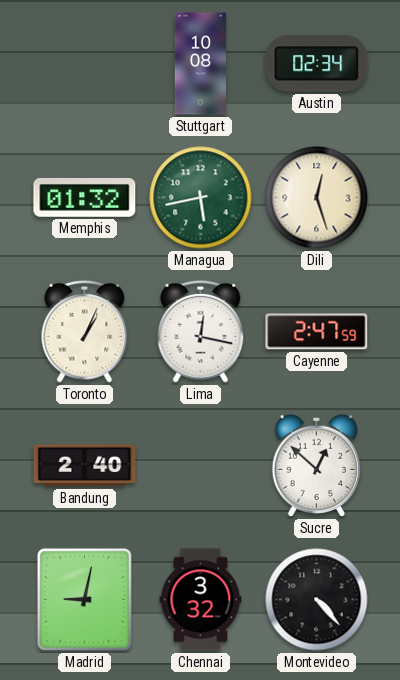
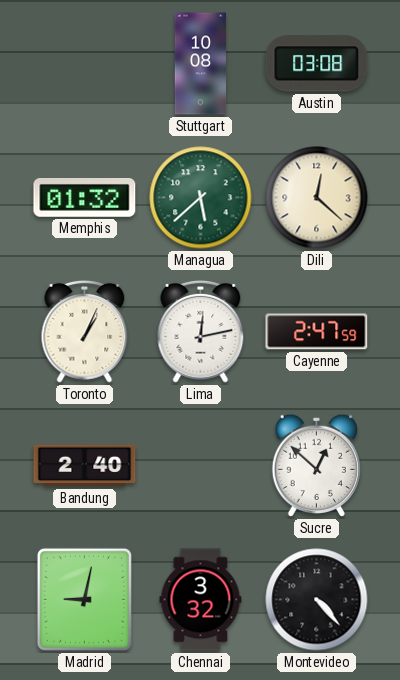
Austin: 02:34 -> 03:08
Managua: 5:43 -> 5:38
Dili: 12:27 -> 12:22
Lima: 12:17 -> 12:13
